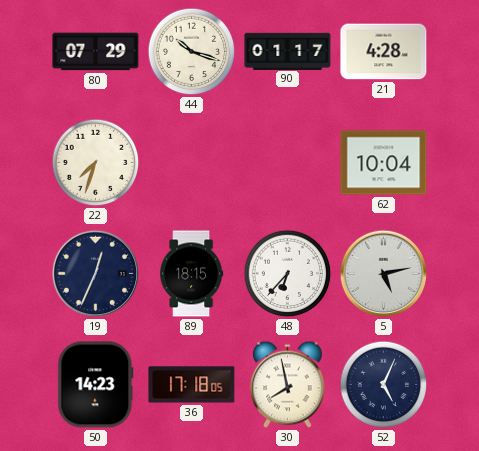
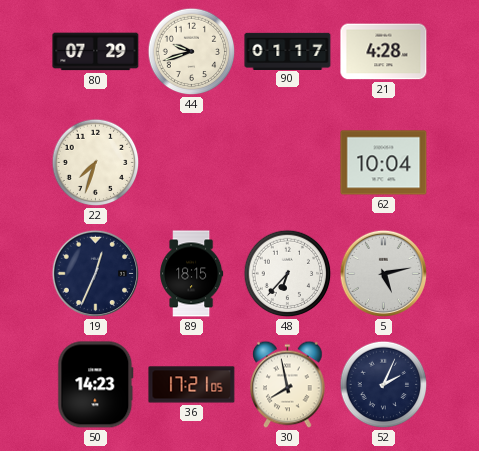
44: 10:18 -> 9:42
36: 17:18 -> 17:21
52: 5:04 -> 2:04
